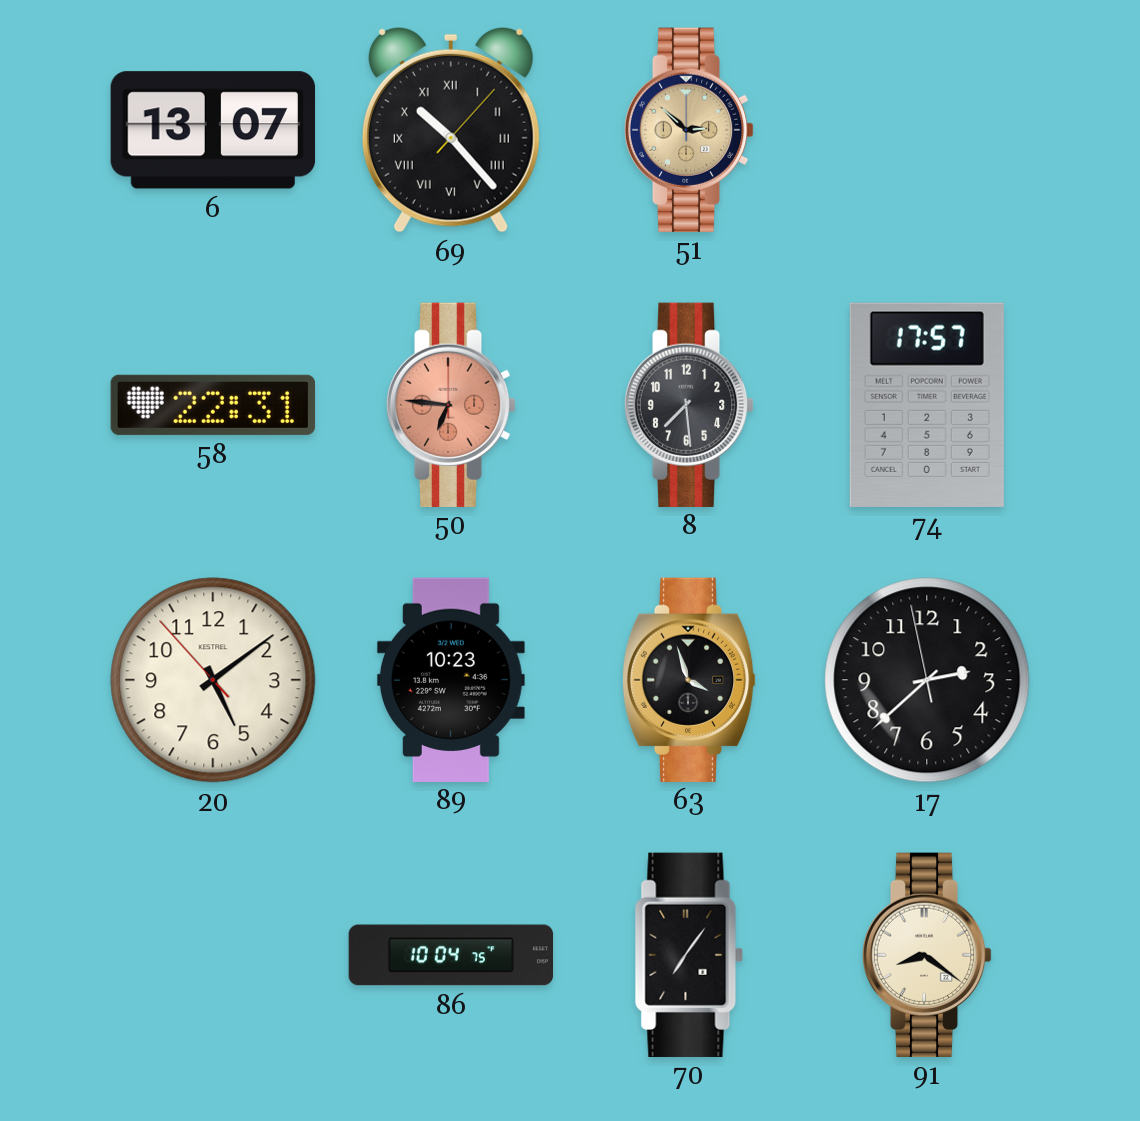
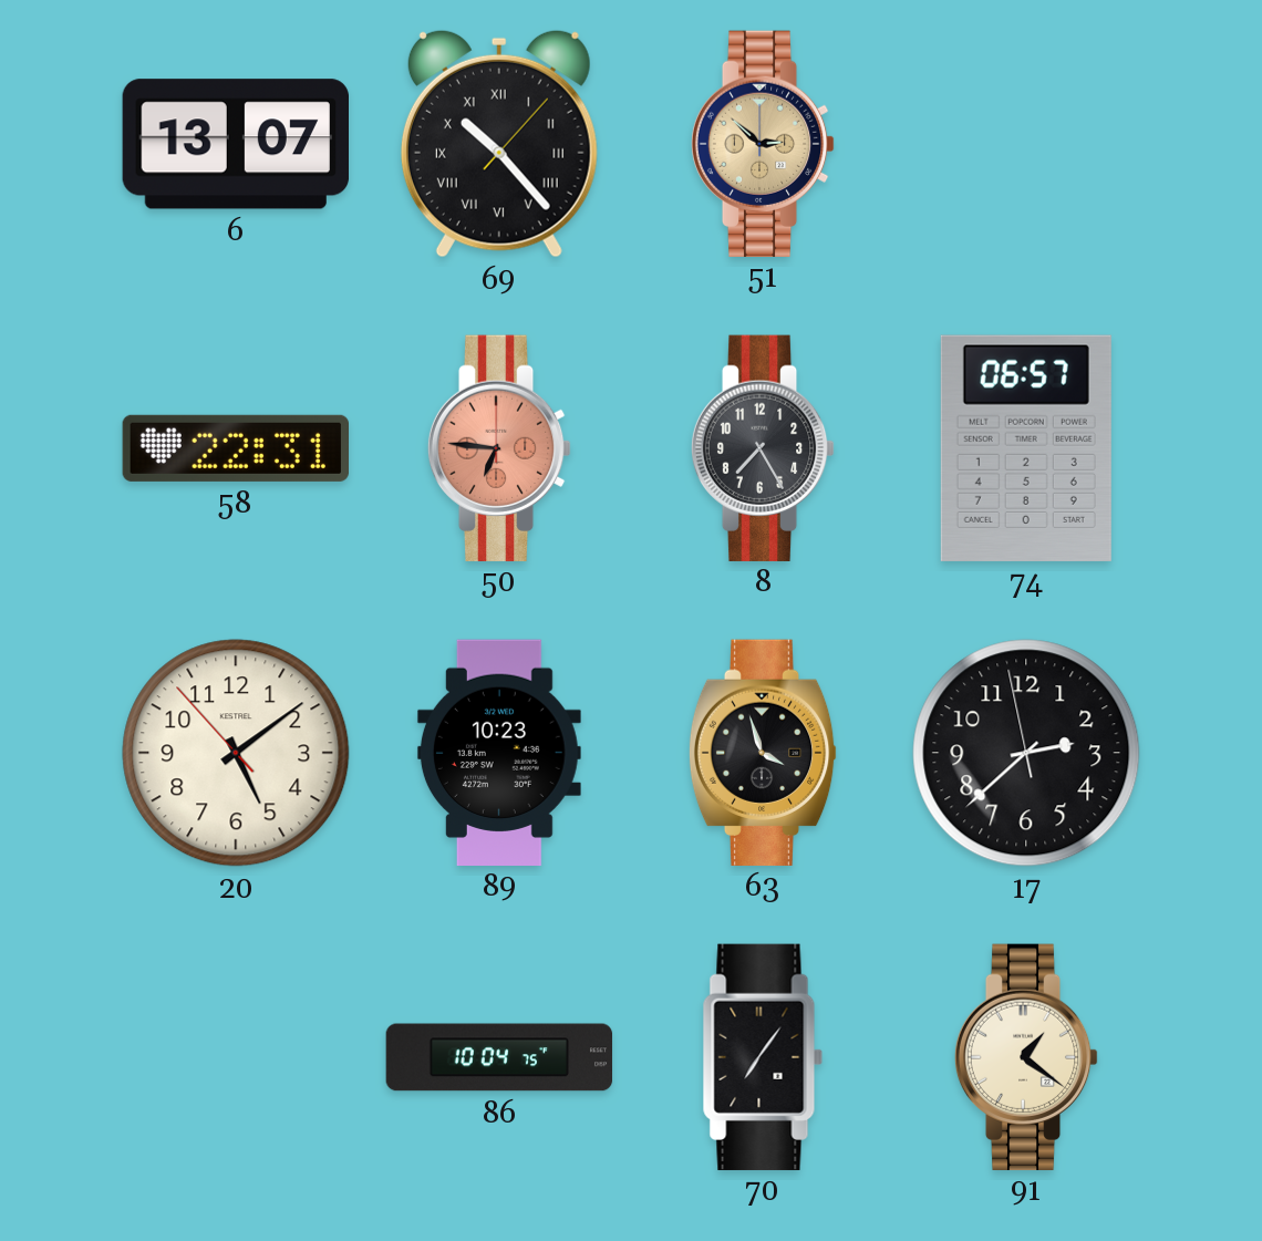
8: 7:29 -> 7:25
74: 17:57 -> 06:57
91: 8:21 -> 1:21
